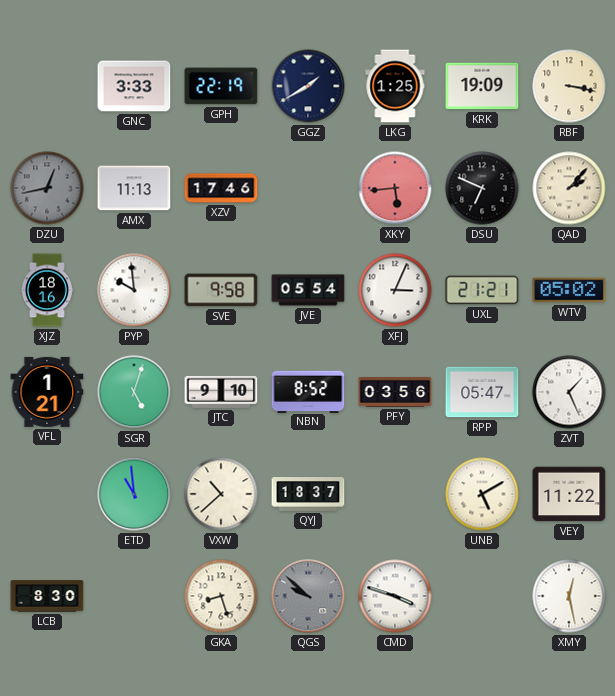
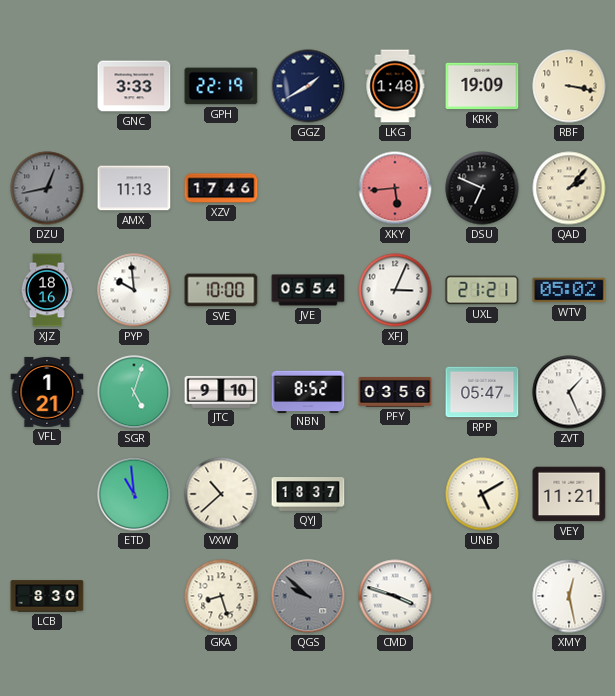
LKG: 1:25 -> 1:48
SVE: 9:58 -> 10:00
VEY: 11:22 -> 11:21
